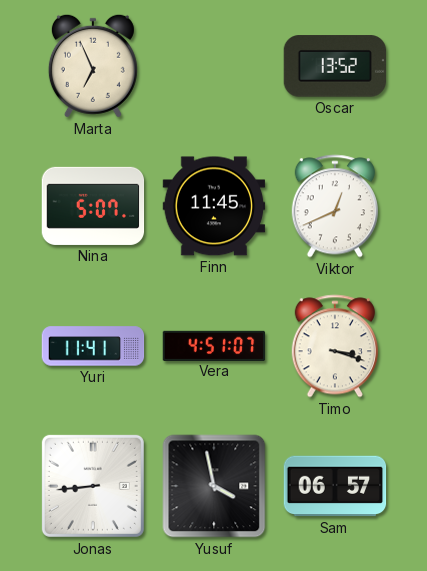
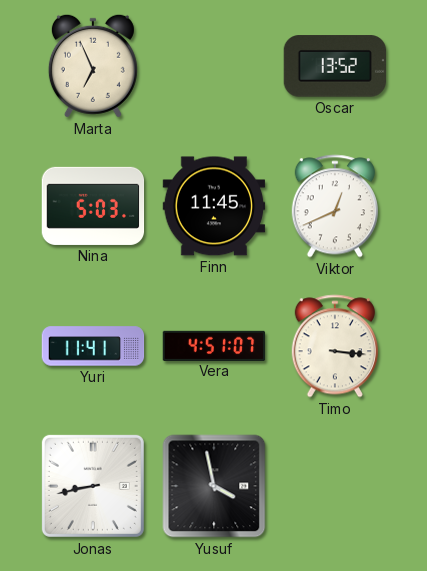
Nina: 5:07 -> 5:03
Timo: 3:18 -> 3:16
Jonas: 8:44 -> 8:43
Sam: 06:57 -> none
